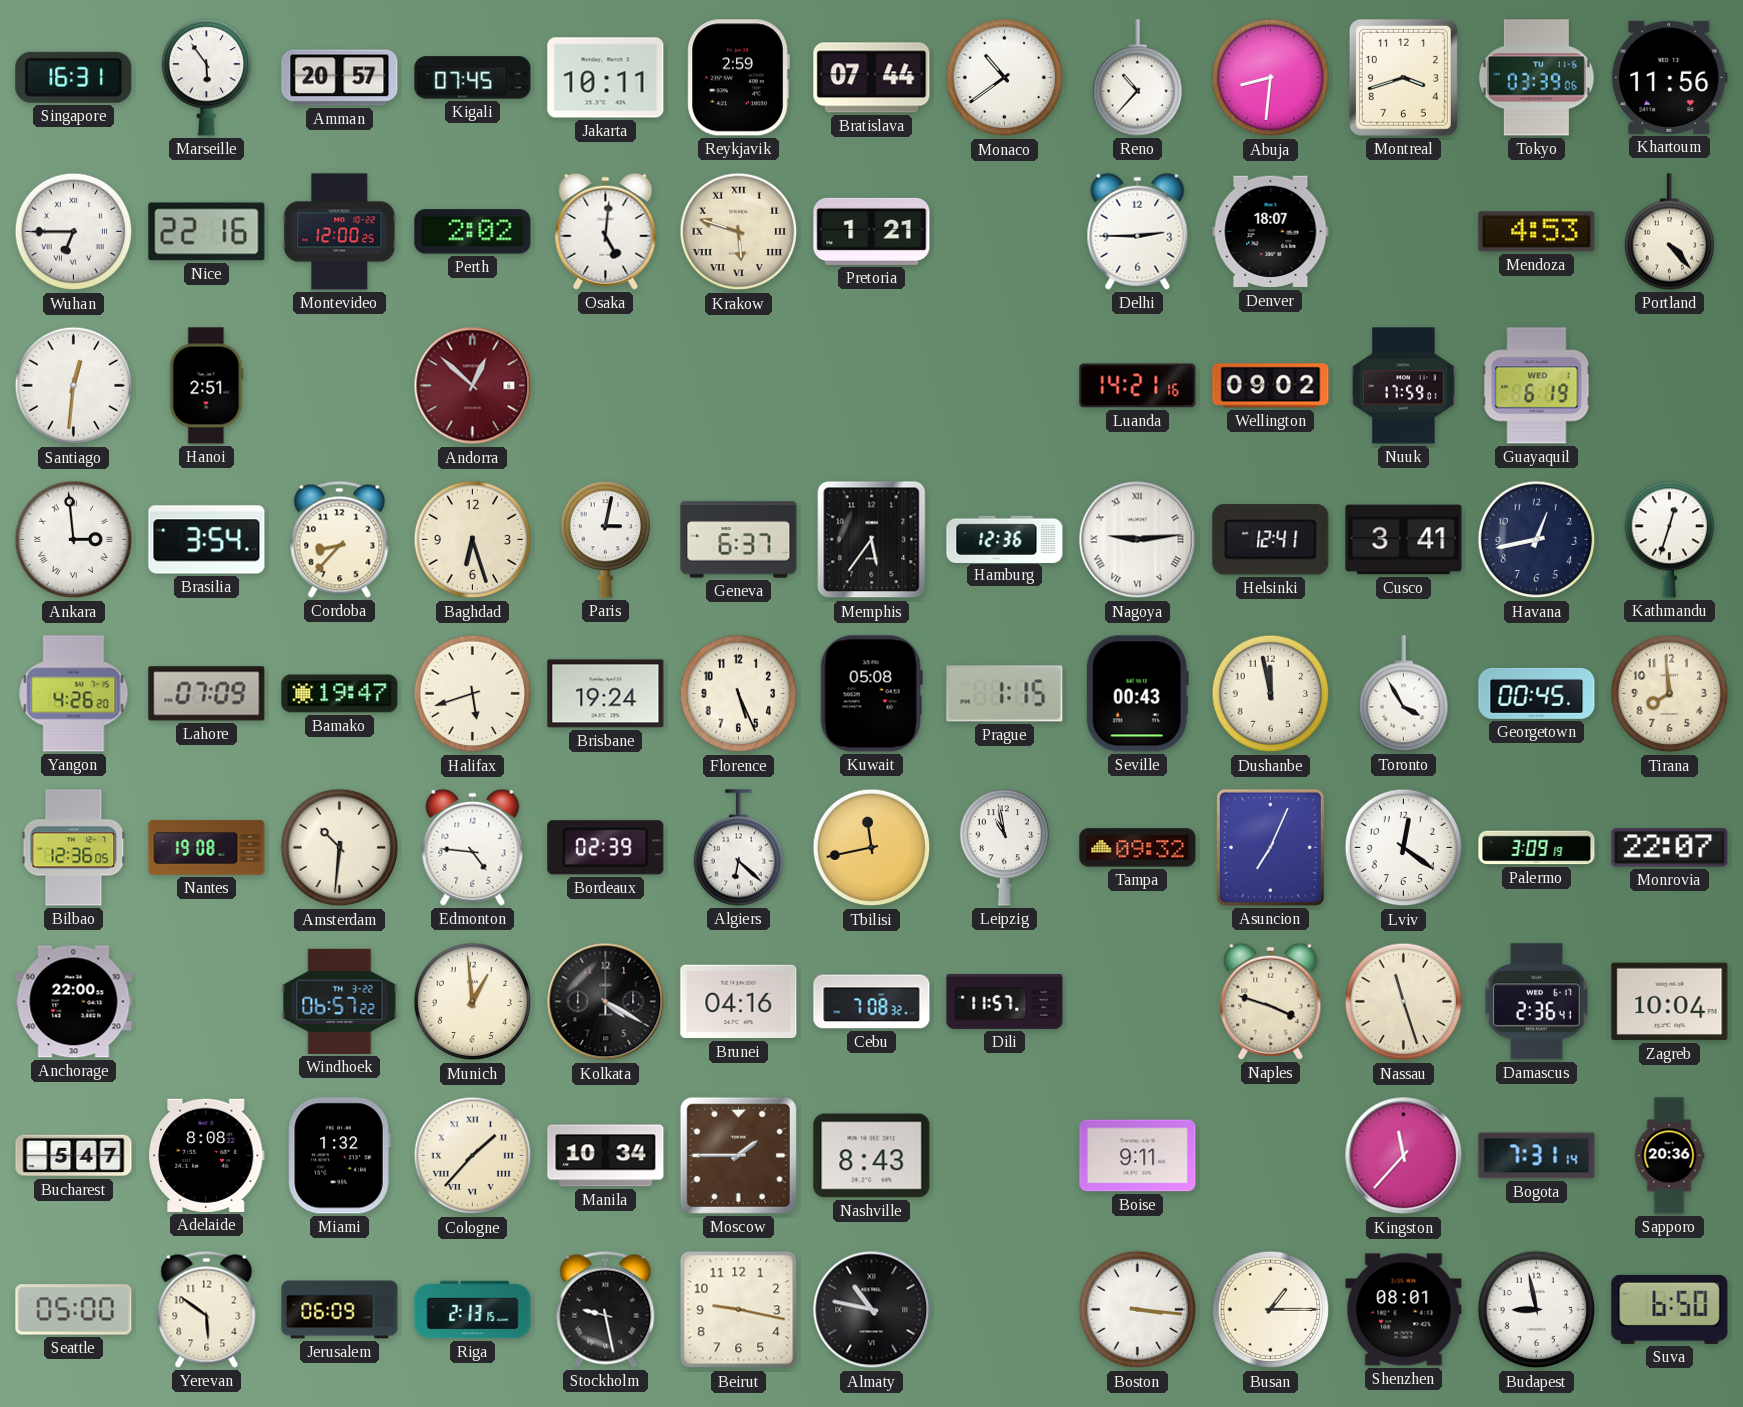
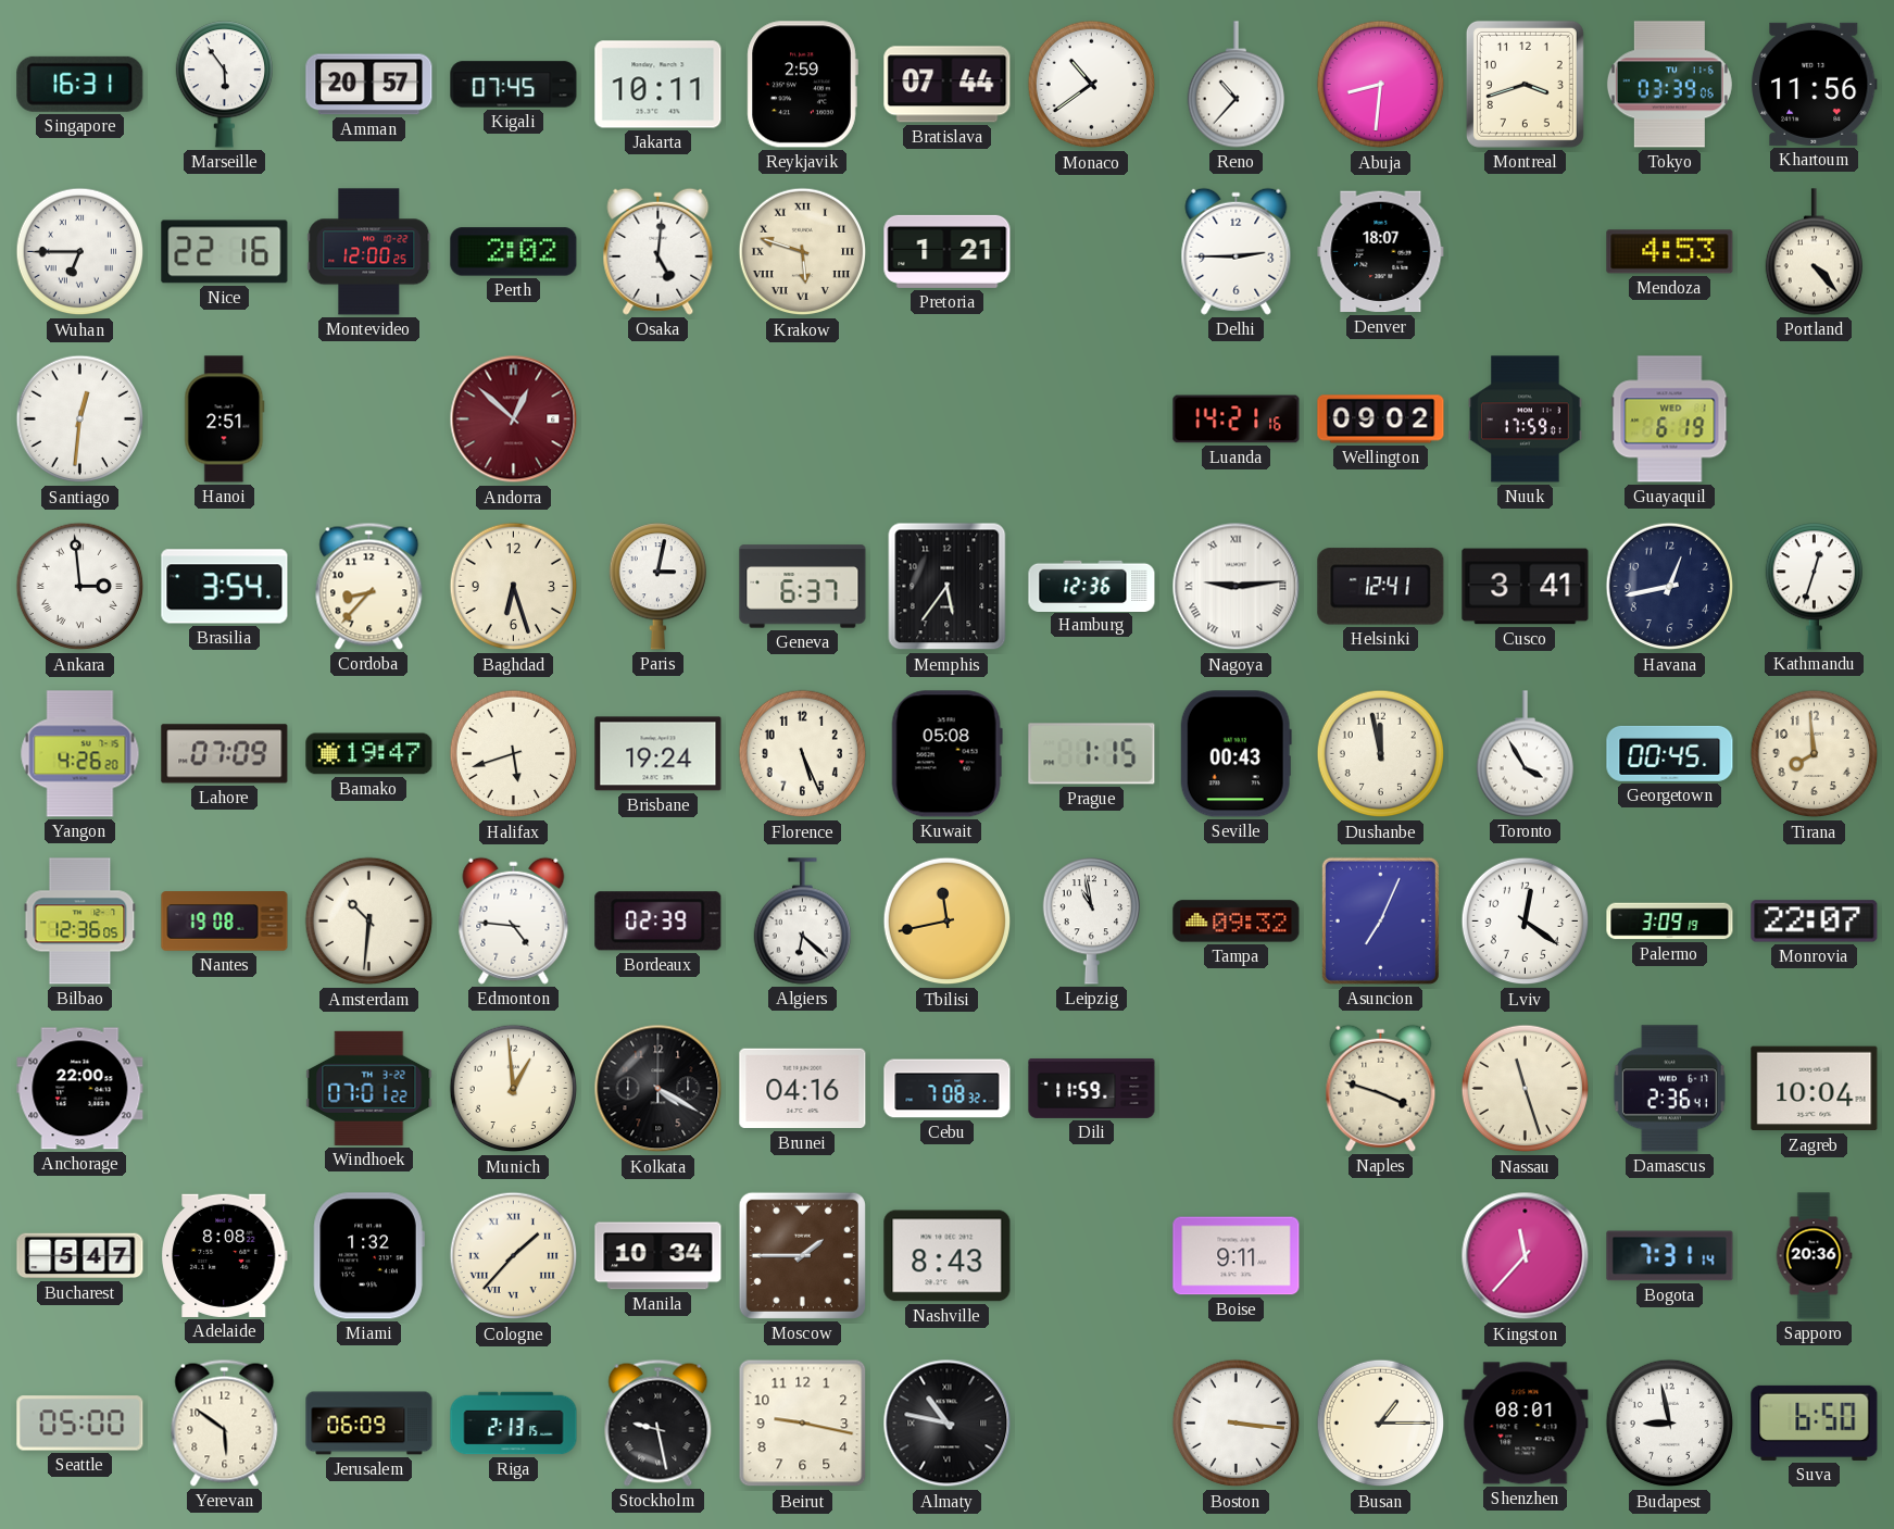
Windhoek: 06:57 -> 07:01
Dili: 11:57 -> 11:59
